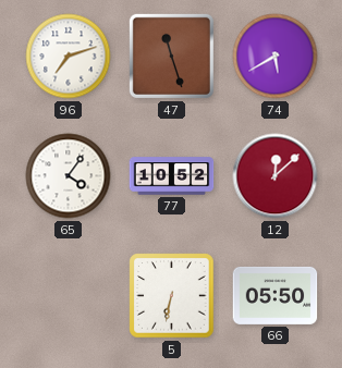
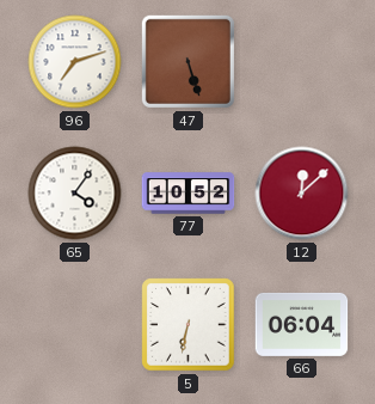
47: 11:27 -> 5:27
74: 5:40 -> none
66: 05:50 -> 06:04
